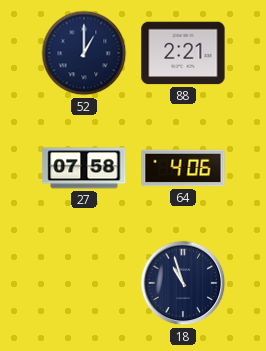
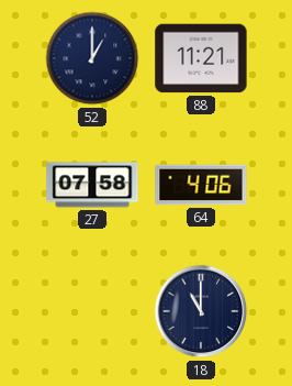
88: 2:21 -> 11:21
18: 10:57 -> 11:00
